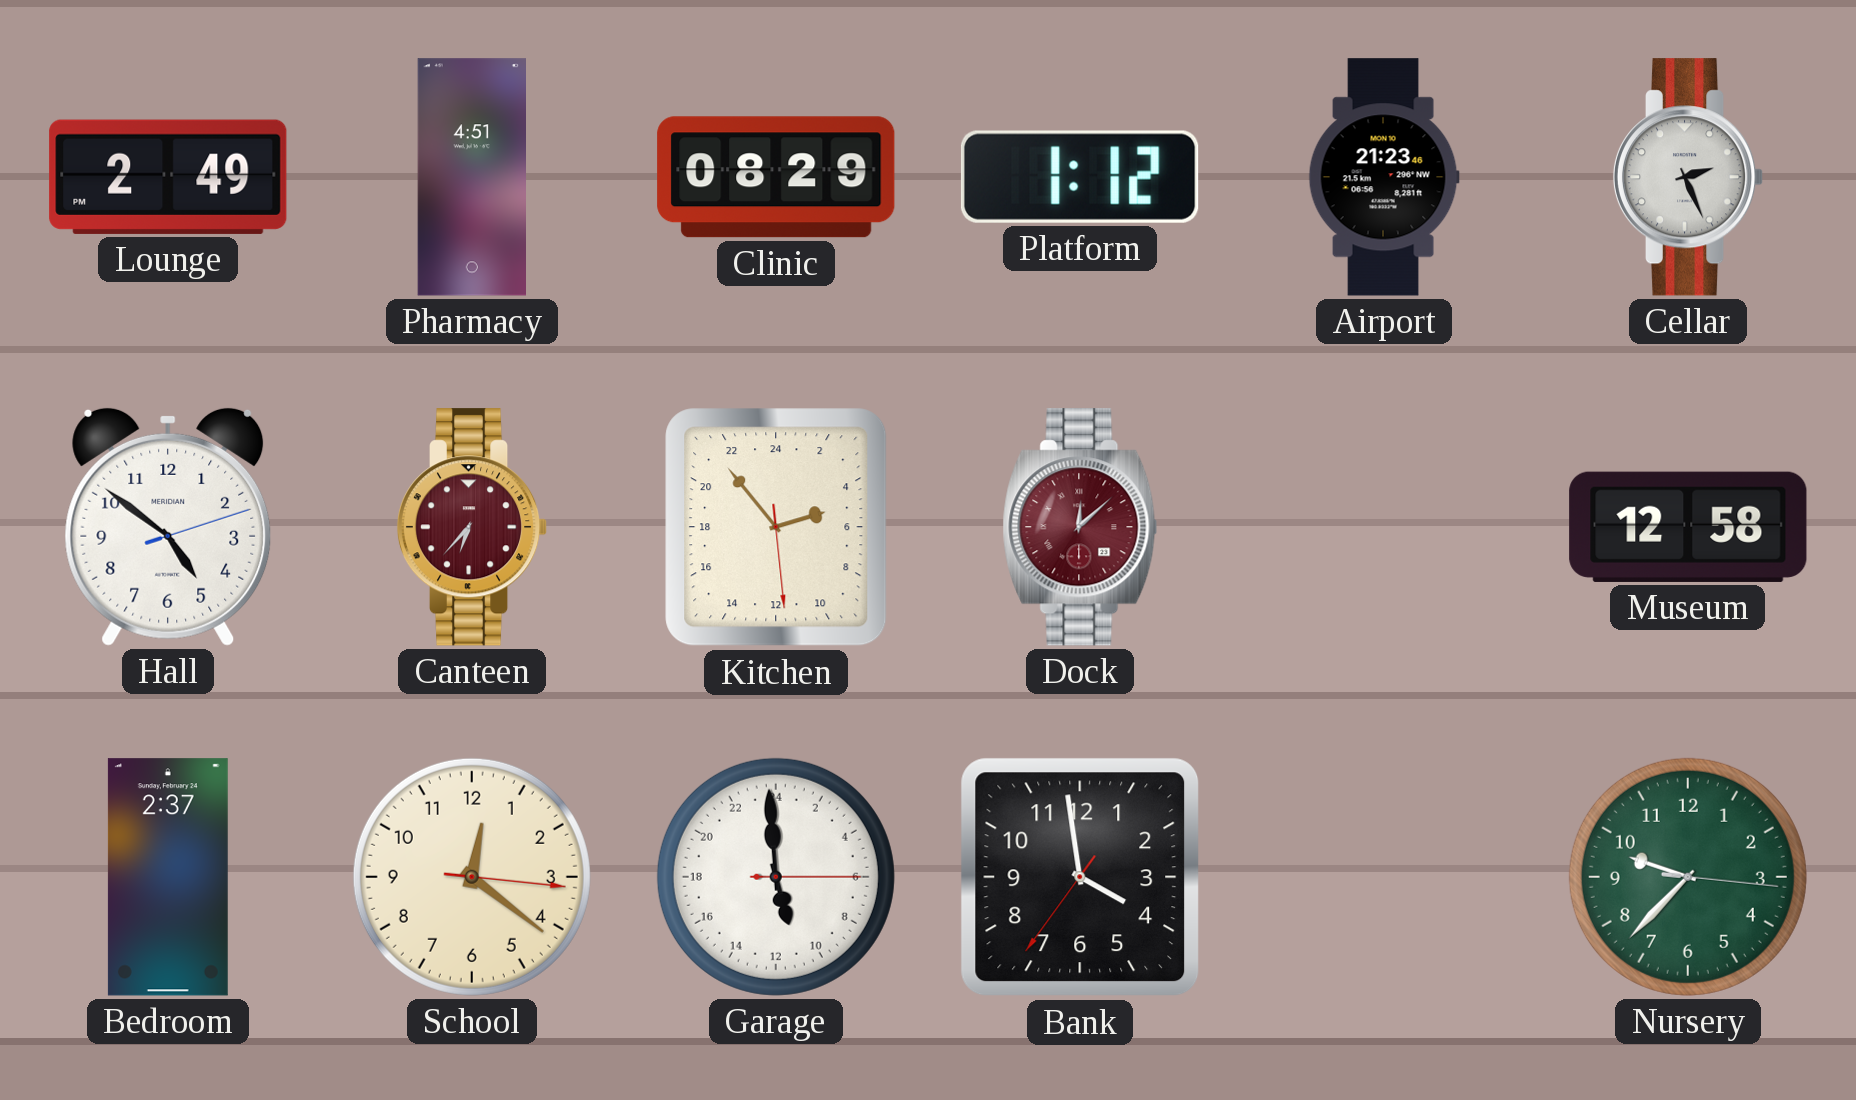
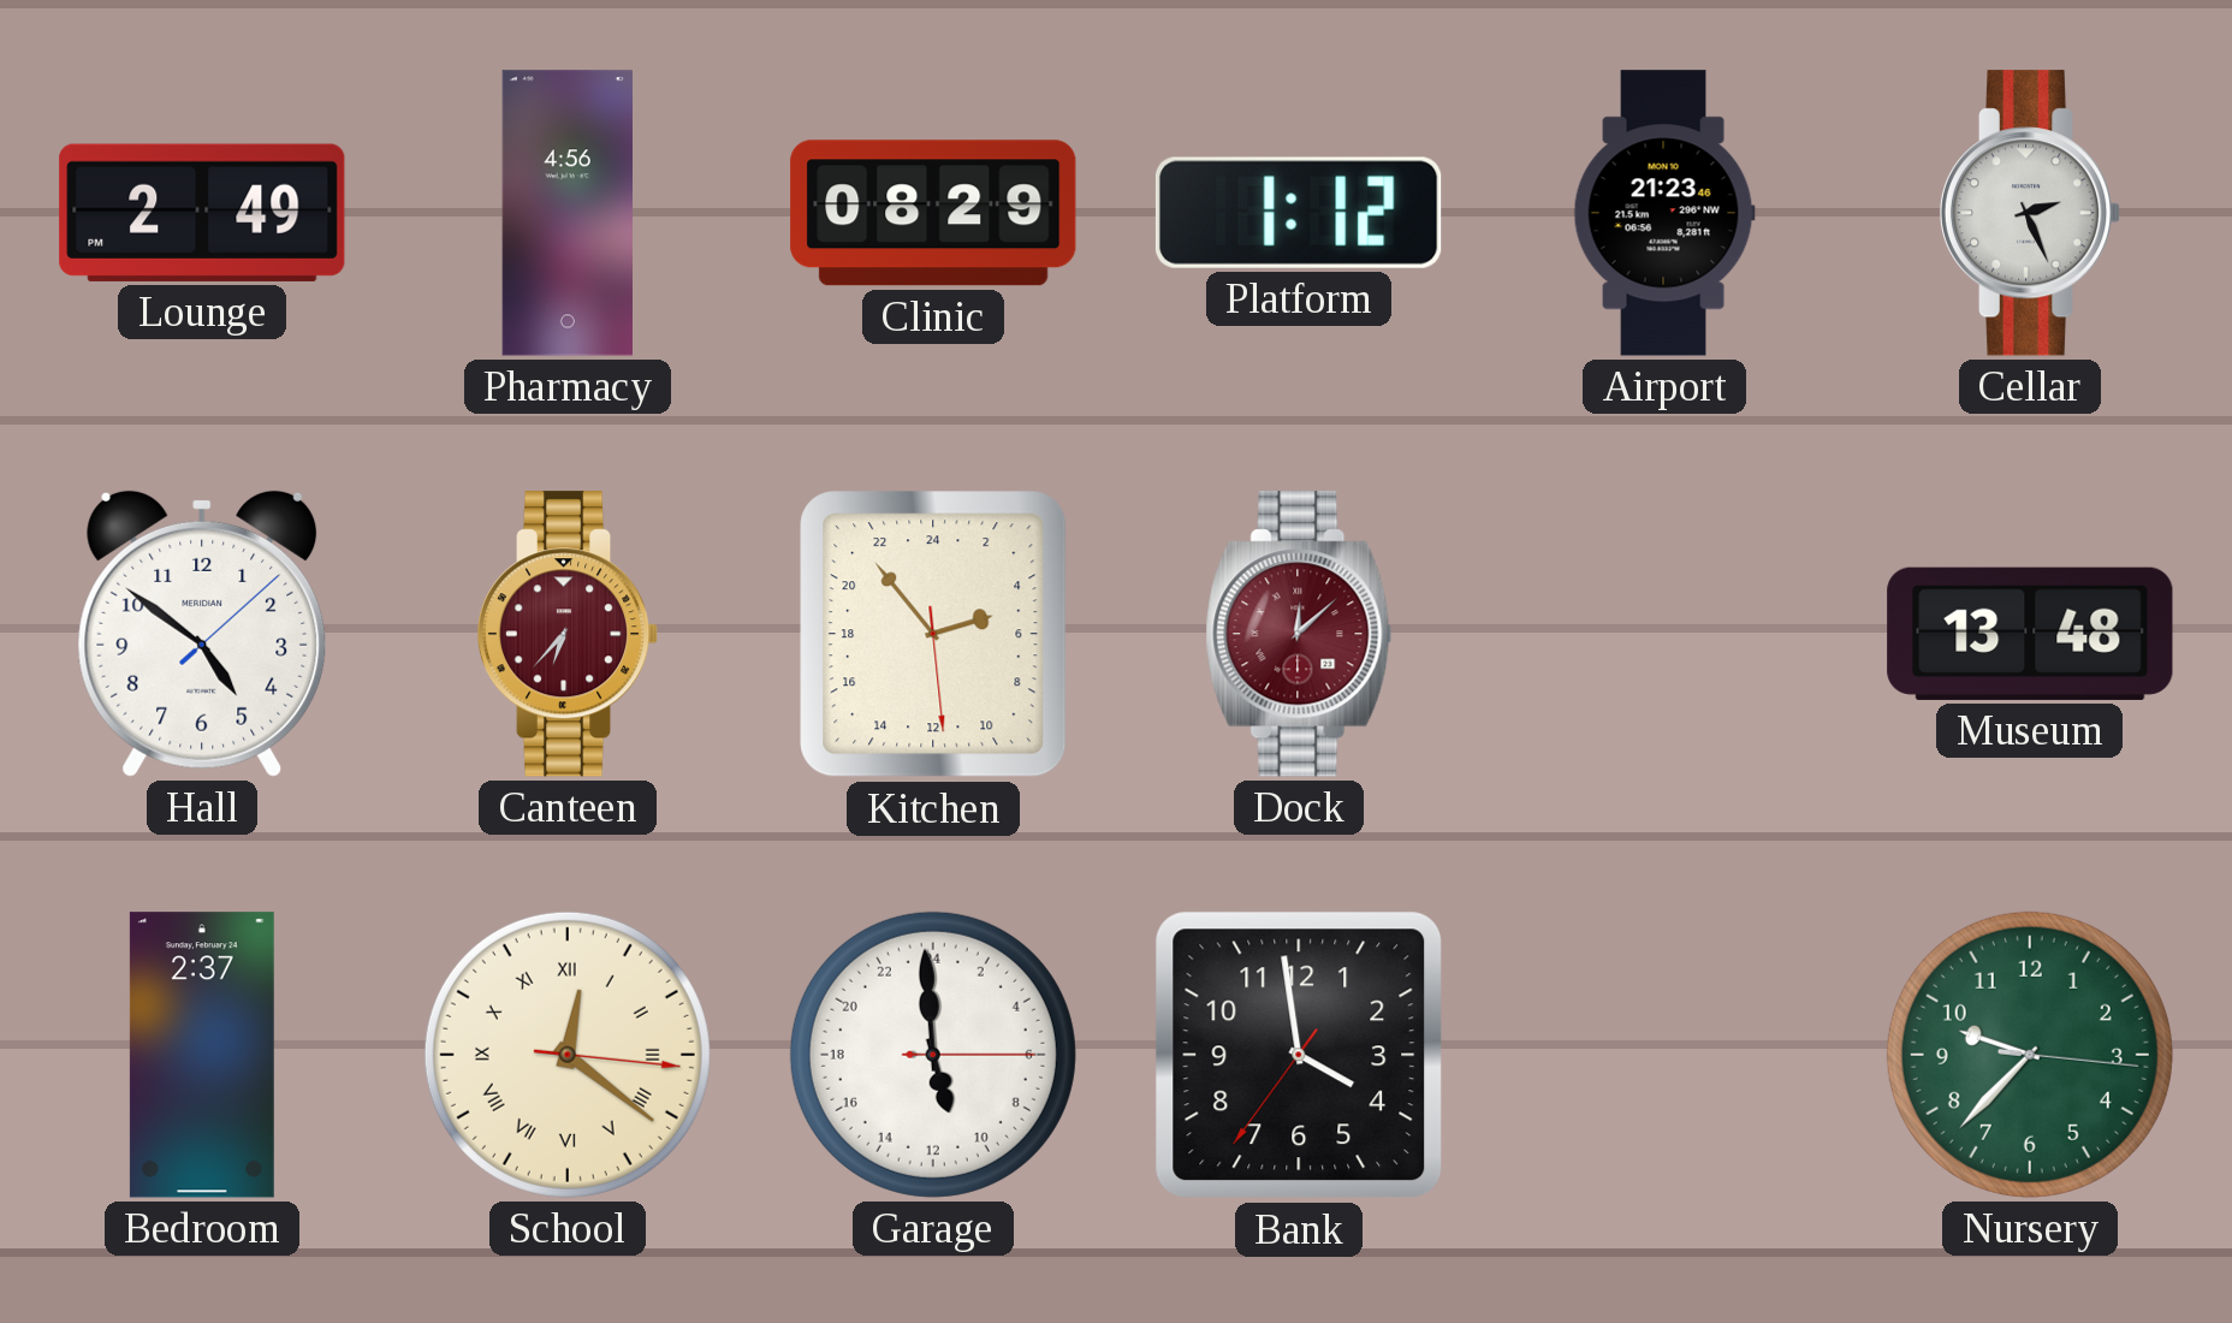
Pharmacy: 4:51 -> 4:56
Hall: 4:51:12 -> 4:51:08
Museum: 12:58 -> 13:48
School numerals: Arabic -> Roman
